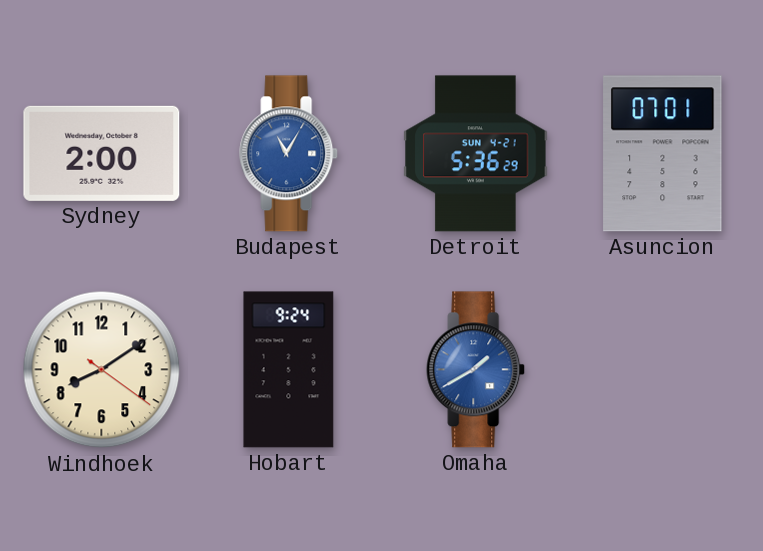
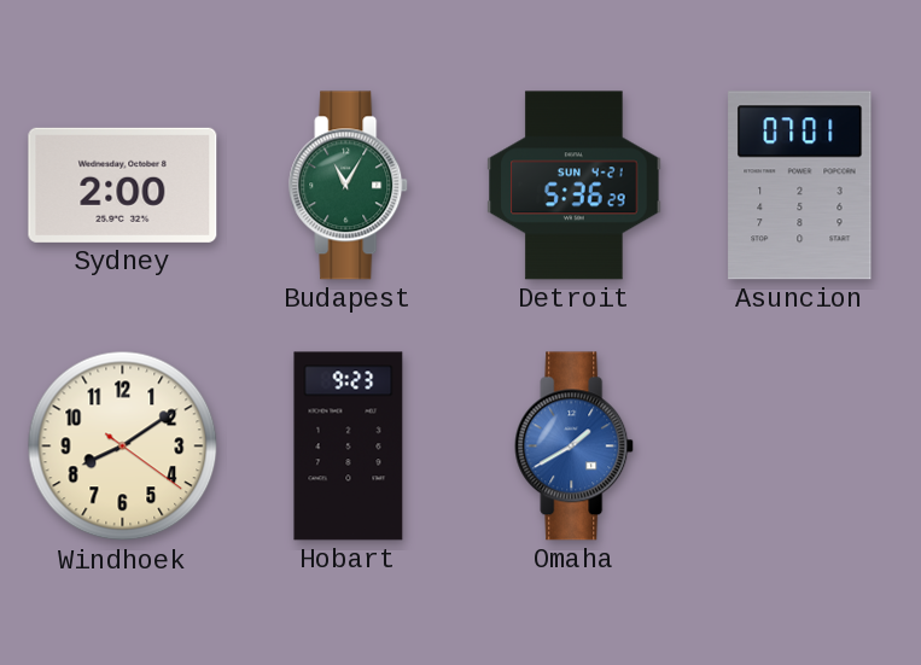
Budapest dial: blue -> green
Hobart: 9:24 -> 9:23
